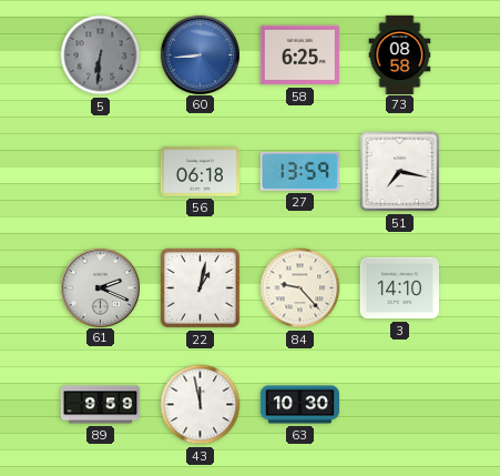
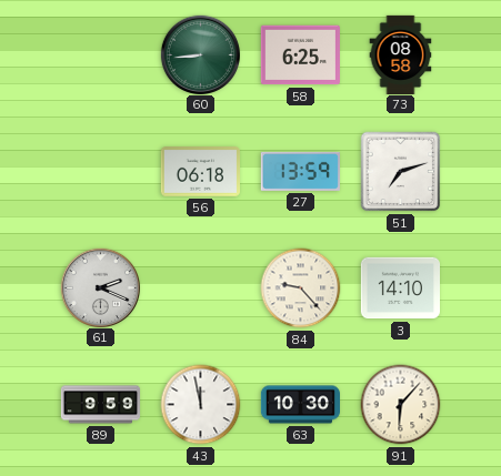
5: 6:31 -> none
60 dial: blue -> green
51: 7:17 -> 7:12
22: 1:02 -> none
91: none -> 6:07
